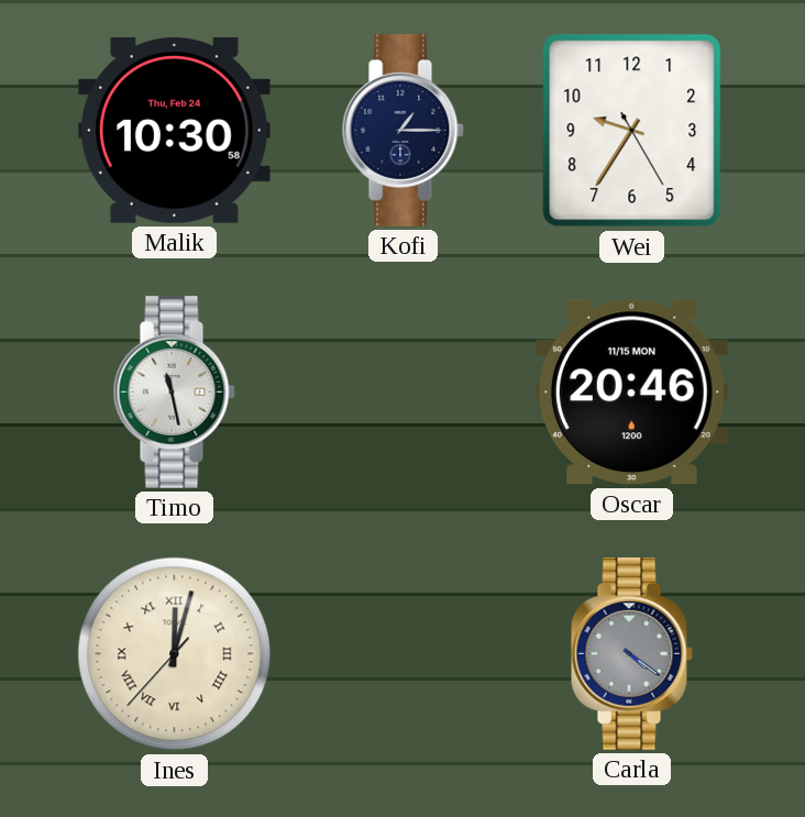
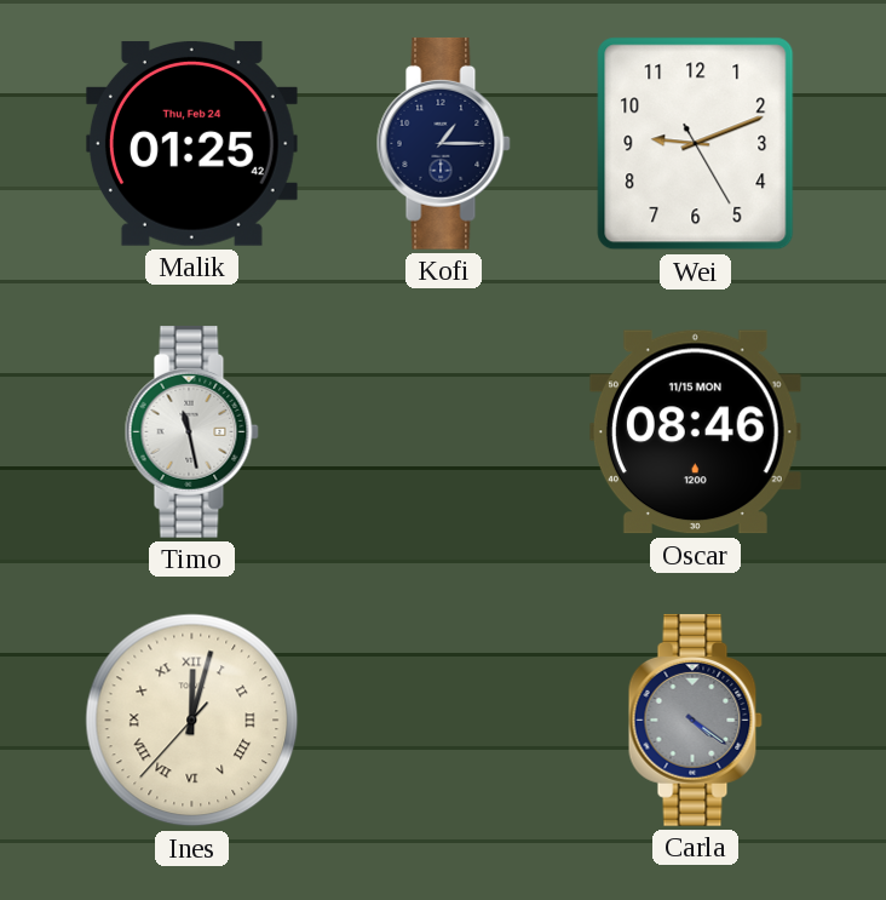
Malik: 10:30 -> 01:25
Wei: 9:35 -> 9:11
Oscar: 20:46 -> 08:46
